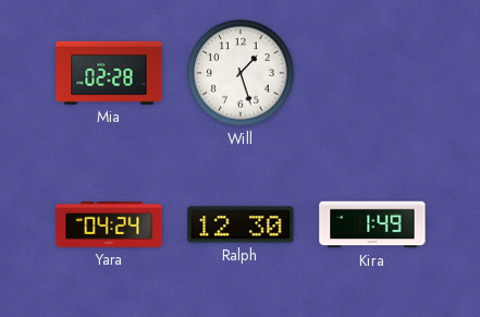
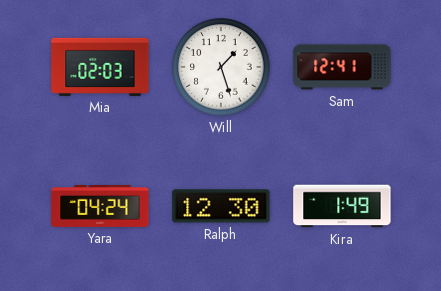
Mia: 02:28 -> 02:03
Sam: none -> 12:41
